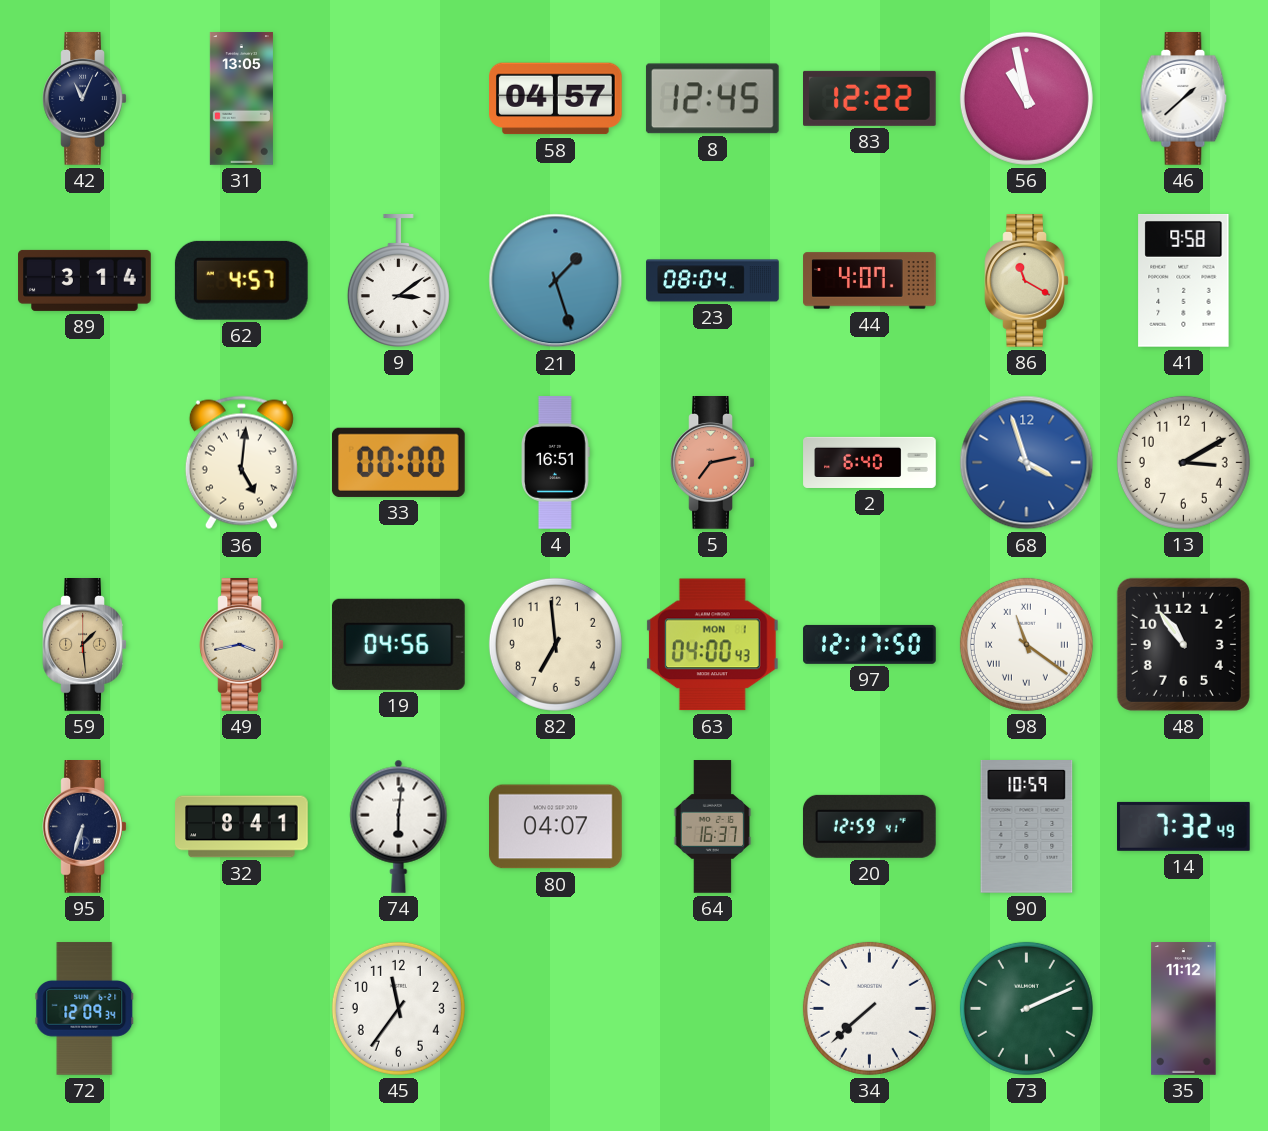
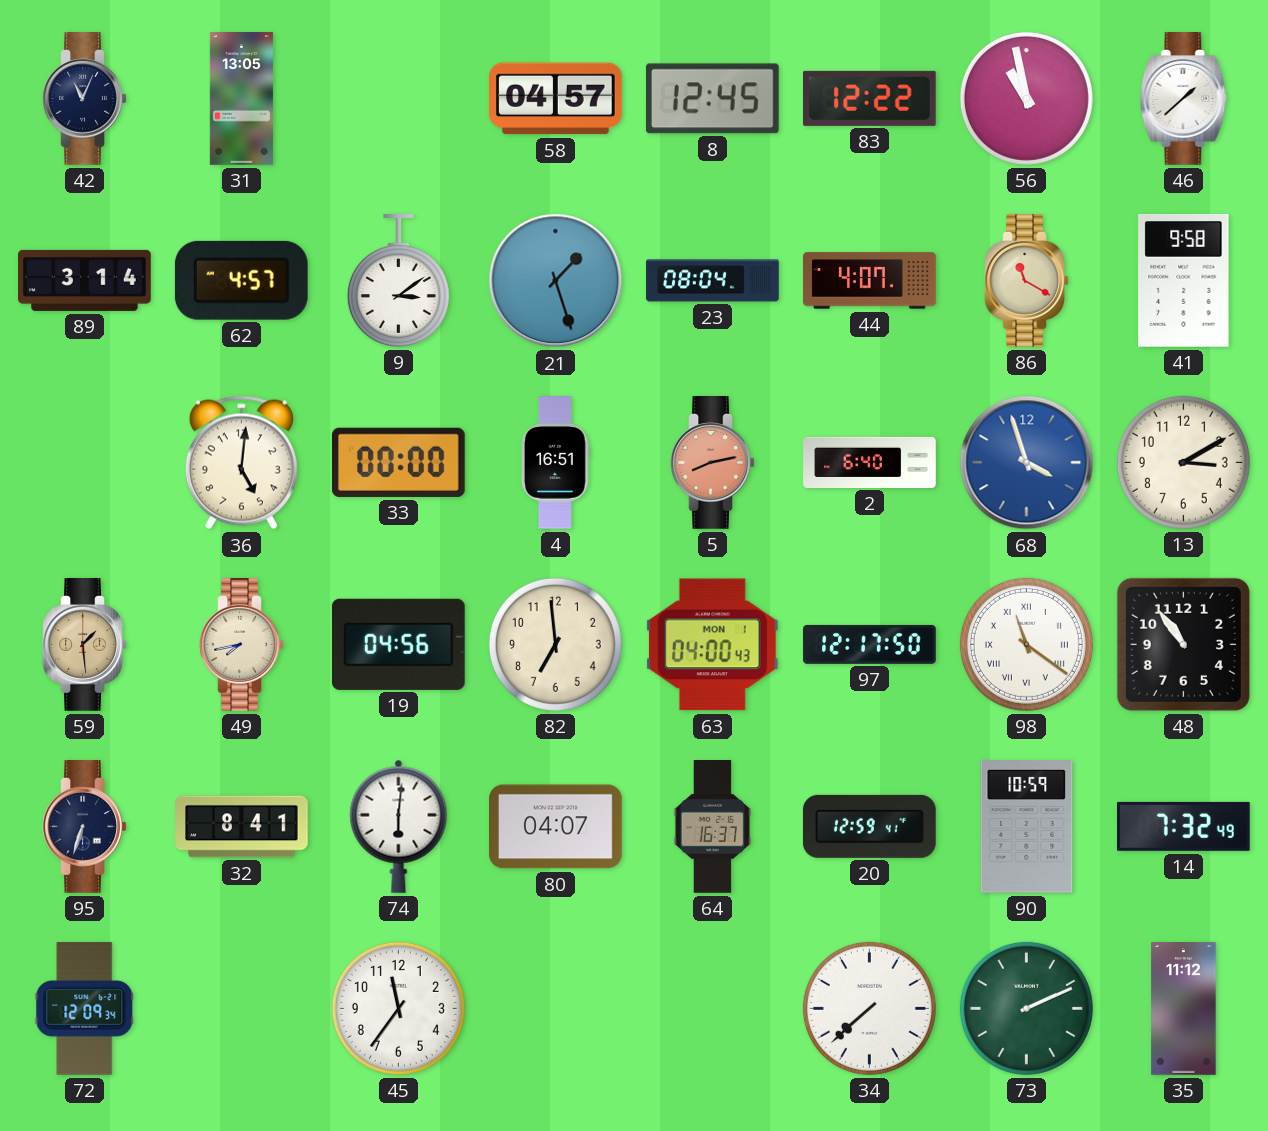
5: 7:13 -> 8:13
49: 3:43 -> 7:43
